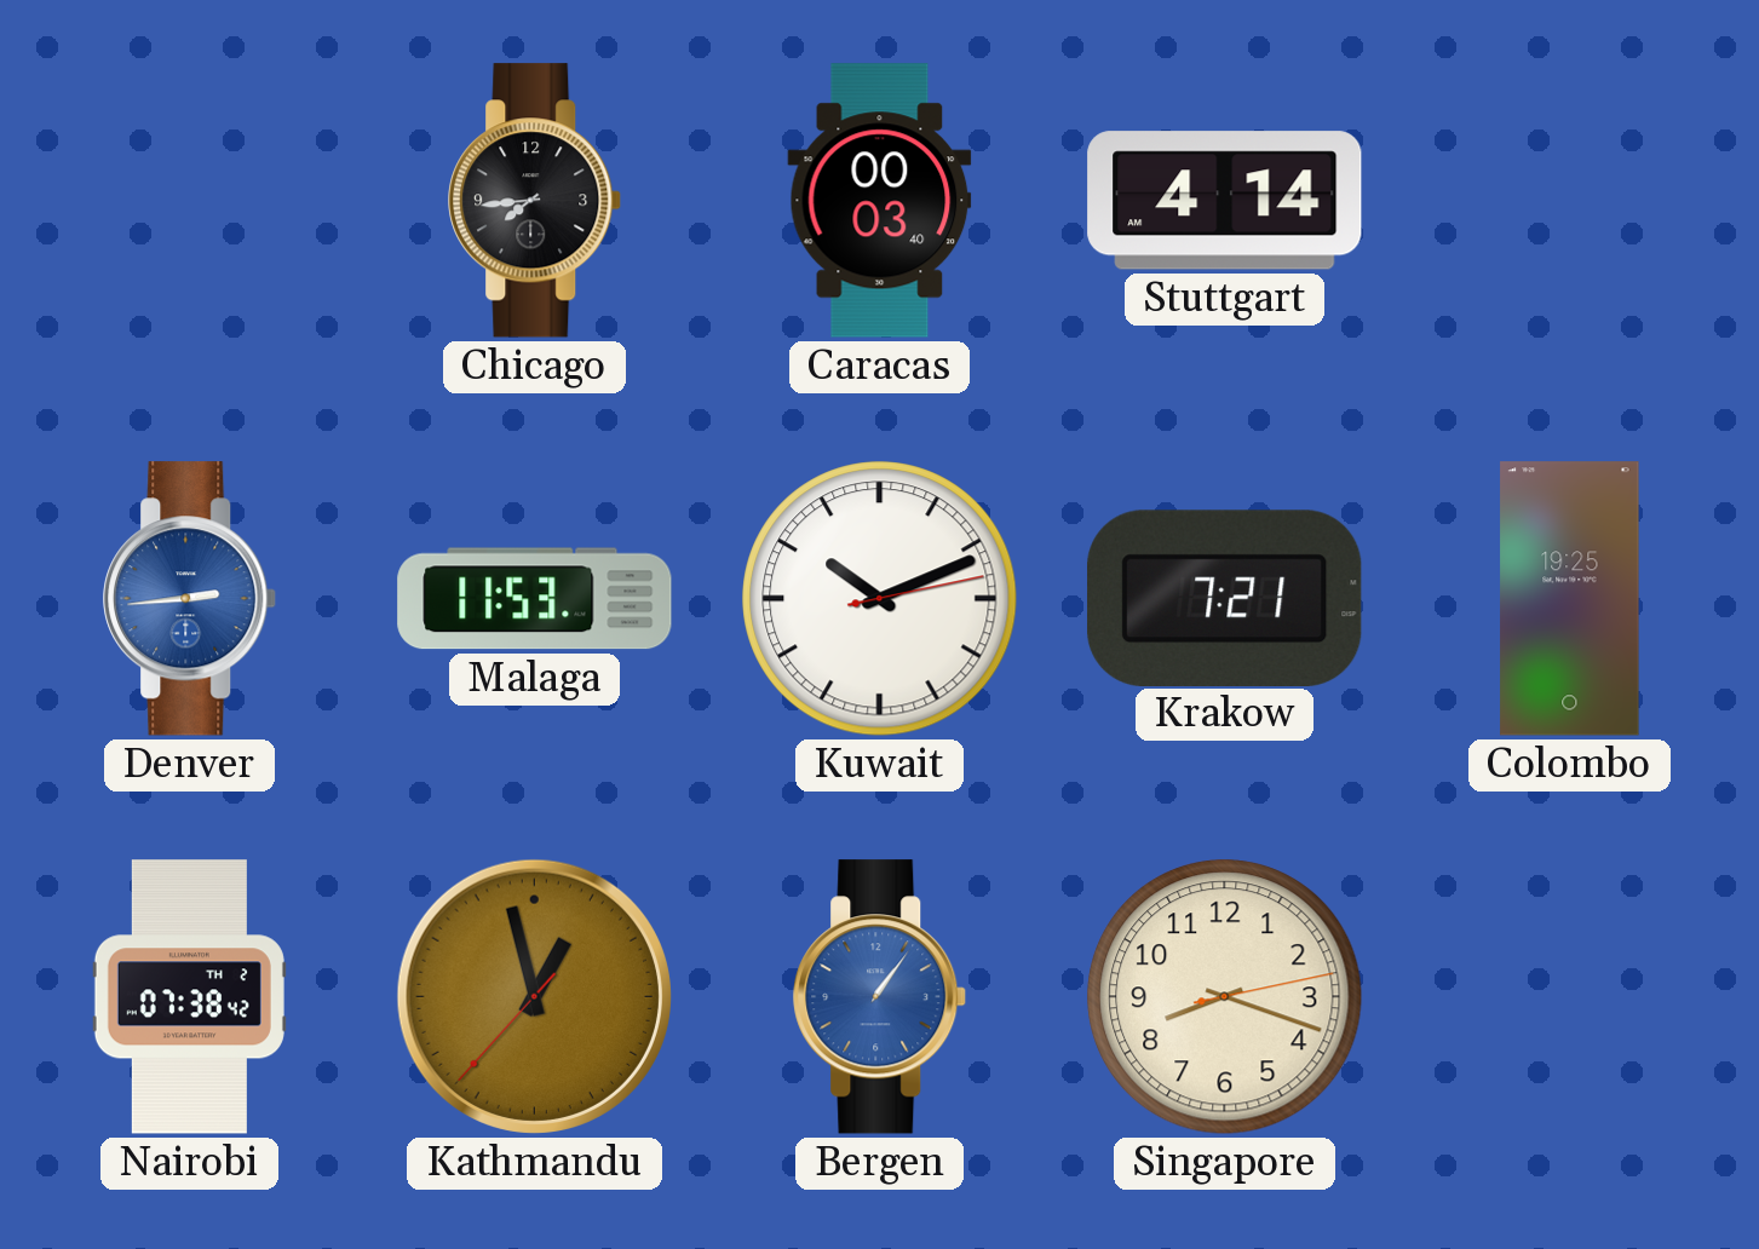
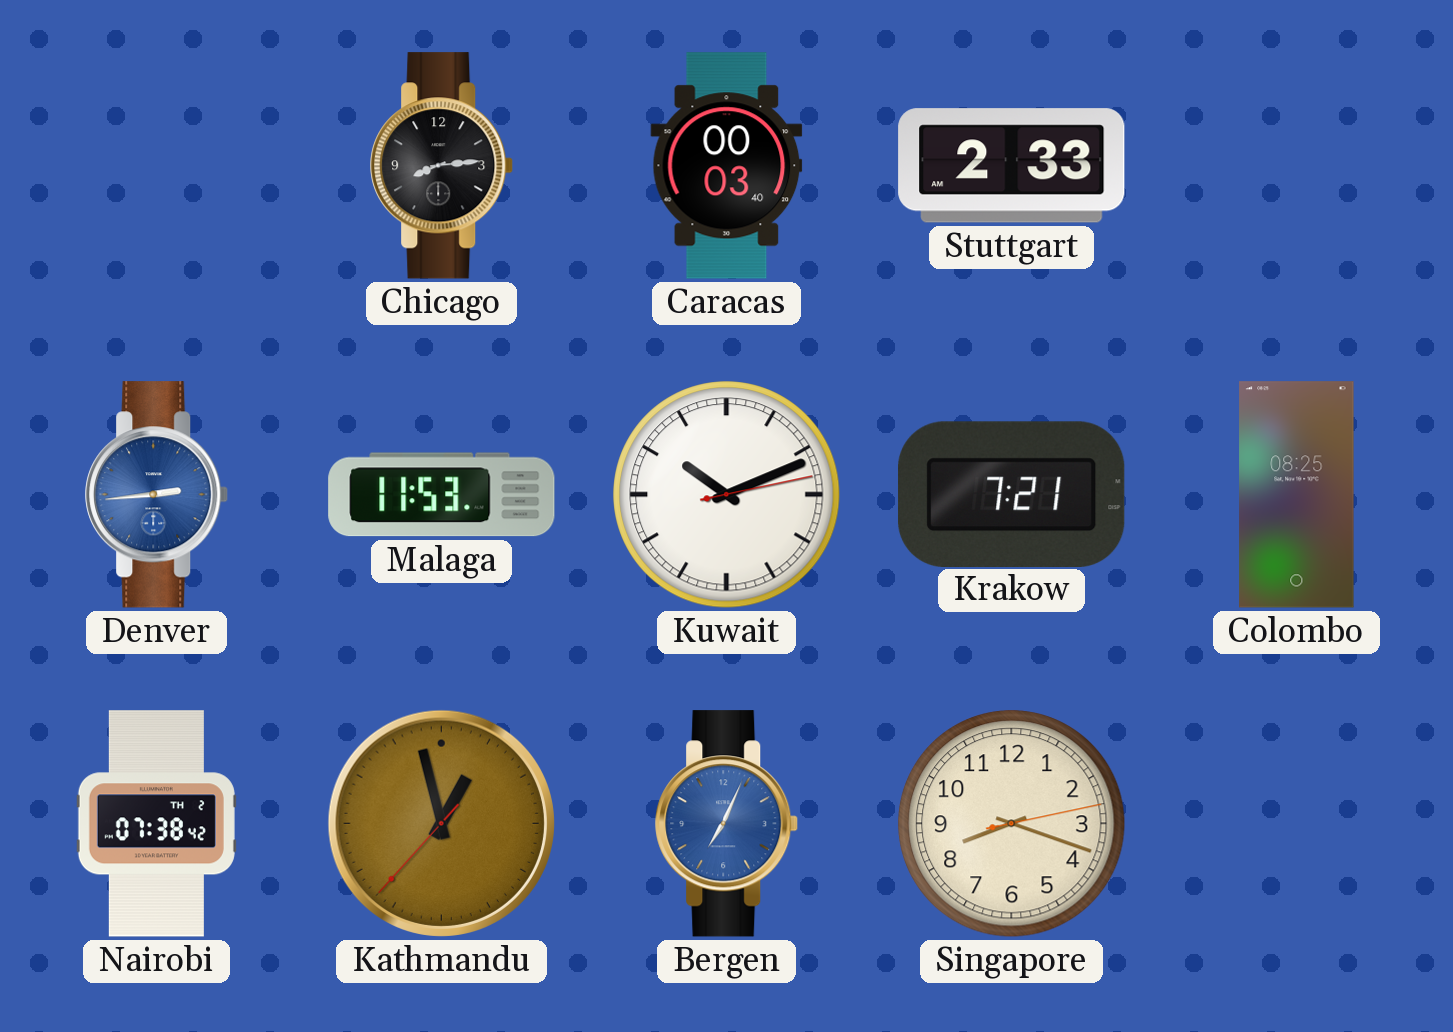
Chicago: 7:44 -> 8:14
Stuttgart: 4:14 -> 2:33
Colombo: 19:25 -> 08:25
Bergen: 1:06 -> 7:04
